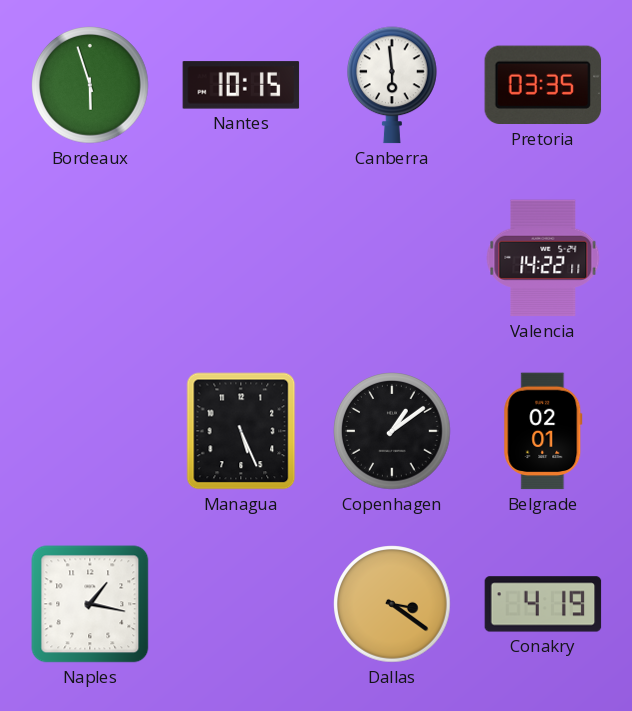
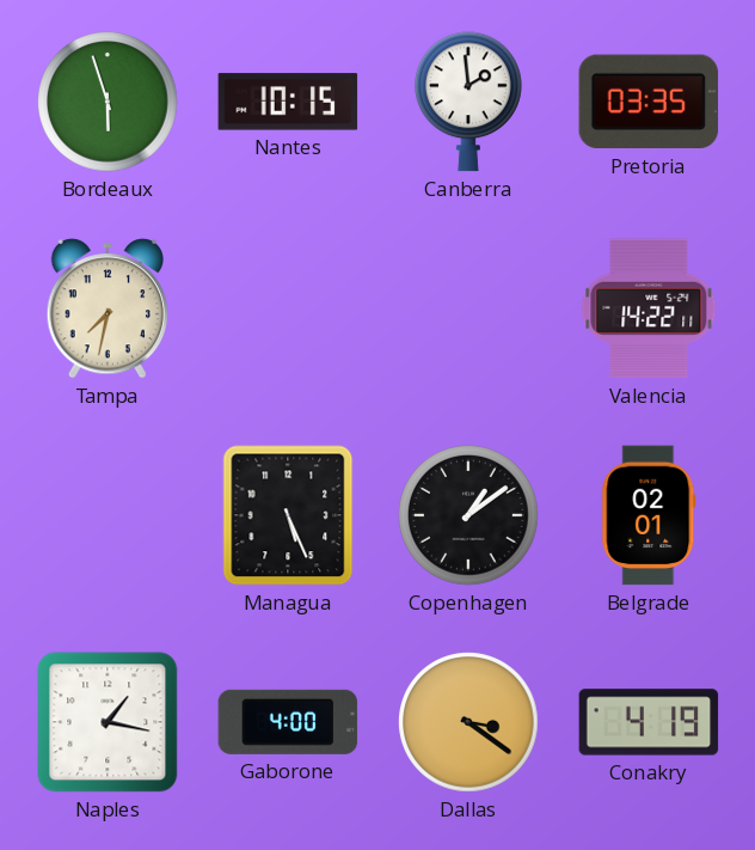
Canberra: 5:59 -> 1:59
Tampa: none -> 7:32
Gaborone: none -> 4:00
